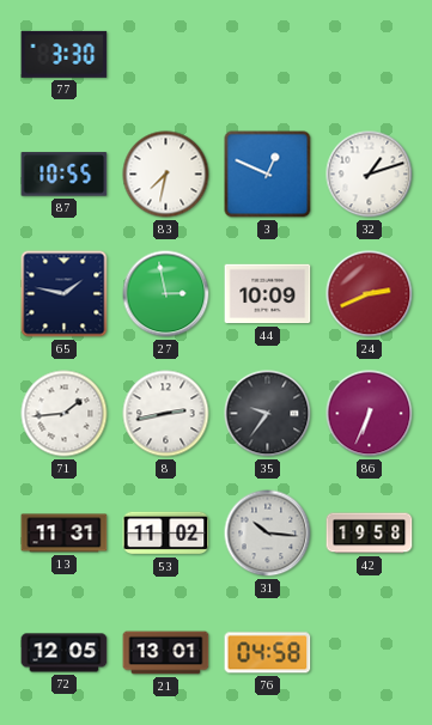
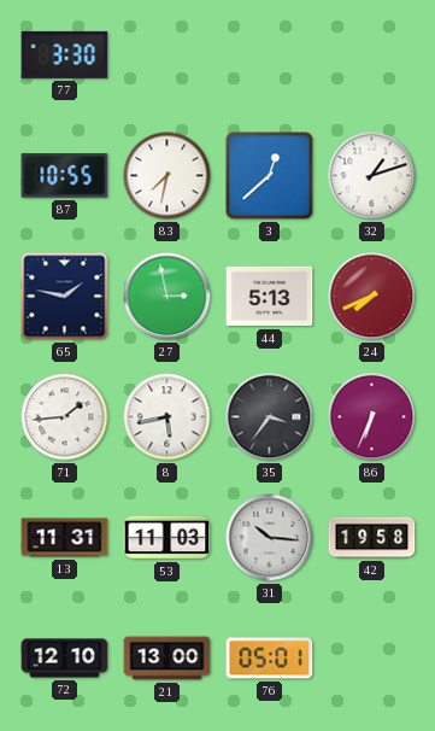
3: 12:49 -> 12:38
44: 10:09 -> 5:13
24: 2:41 -> 7:41
8: 2:43 -> 5:43
35: 9:36 -> 3:36
53: 11:02 -> 11:03
72: 12:05 -> 12:10
21: 13:01 -> 13:00
76: 04:58 -> 05:01
